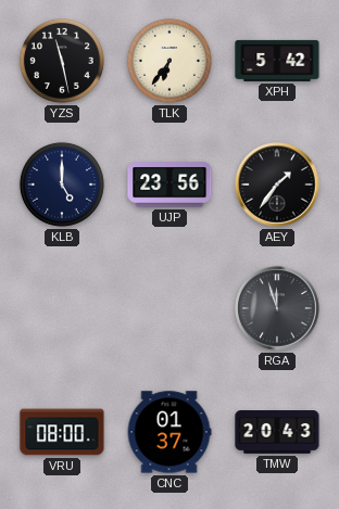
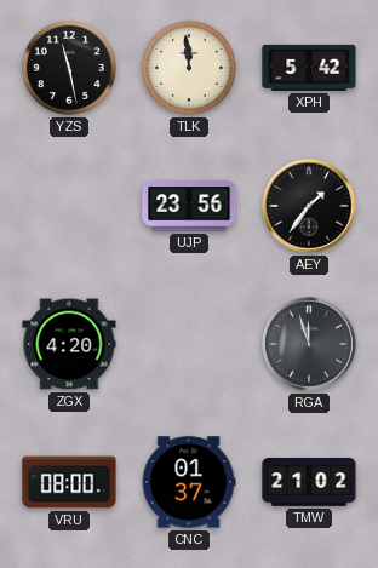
TLK: 6:36 -> 11:59
KLB: 5:00 -> none
ZGX: none -> 4:20
TMW: 20:43 -> 21:02
